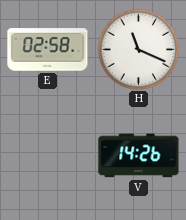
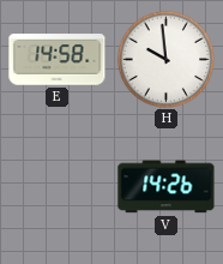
E: 02:58 -> 14:58
H: 11:19 -> 9:59
